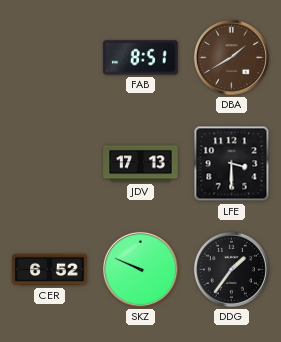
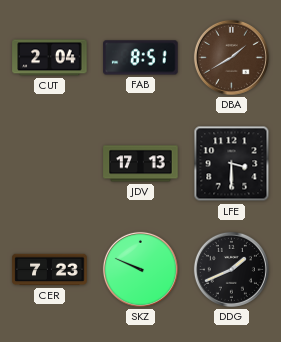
CUT: none -> 2:04
CER: 6:52 -> 7:23
DDG: 1:36 -> 1:41
